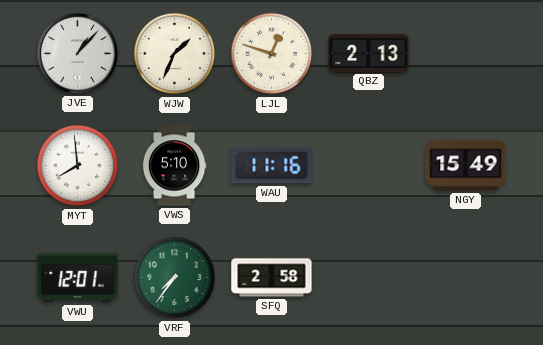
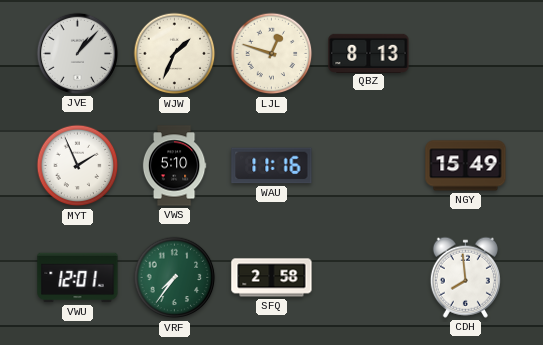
QBZ: 2:13 -> 8:13
MYT: 7:59 -> 1:56
CDH: none -> 7:59
